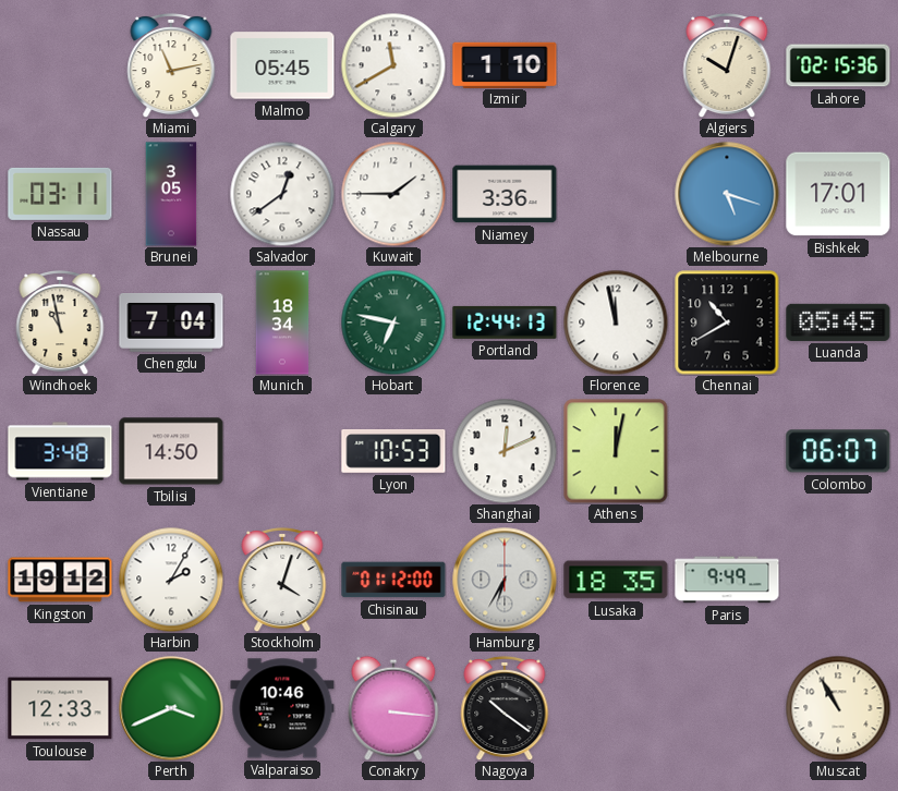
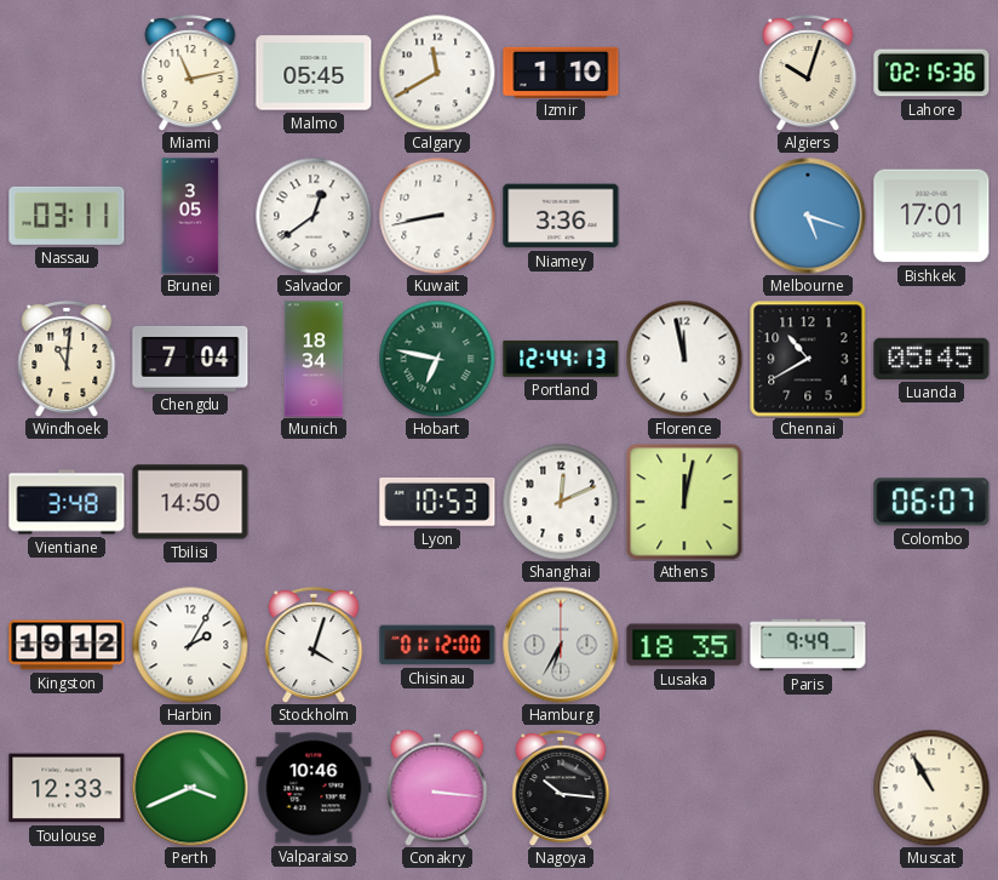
Kuwait: 1:45 -> 8:43
Windhoek: 10:58 -> 11:01
Nagoya: 10:21 -> 10:16
